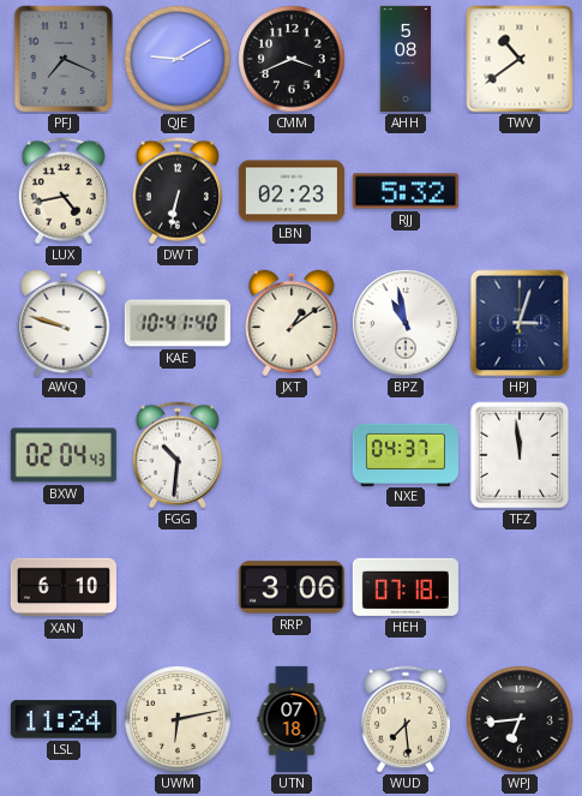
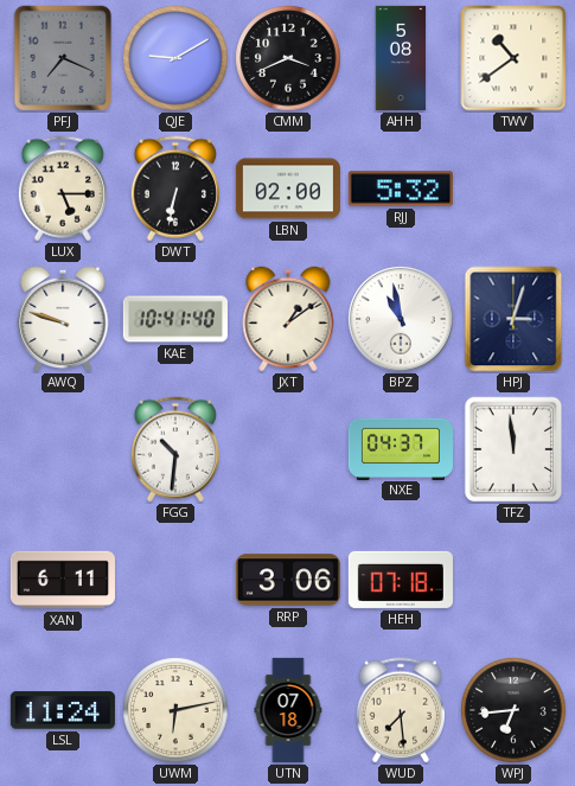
LUX: 4:43 -> 5:15
LBN: 02:23 -> 02:00
BXW: 02:04 -> none
XAN: 6:10 -> 6:11
